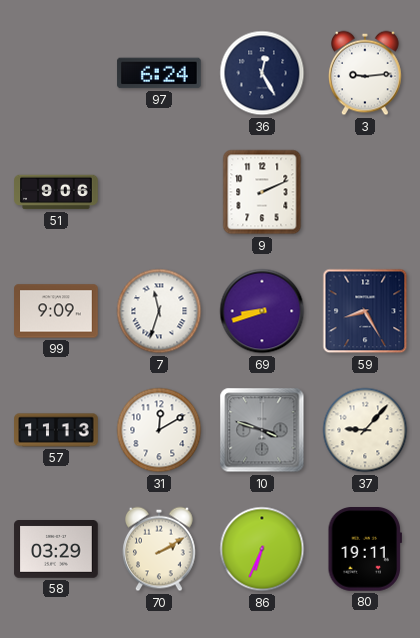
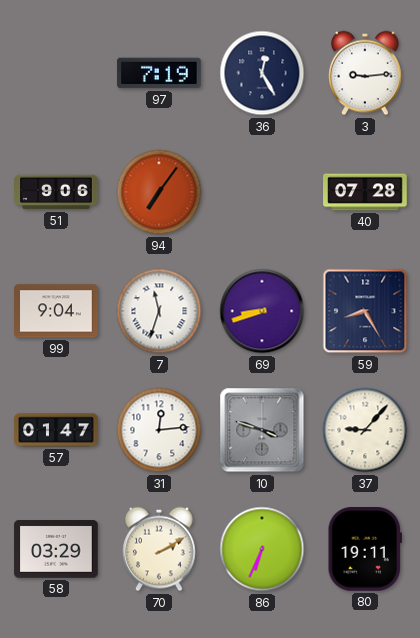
97: 6:24 -> 7:19
94: none -> 7:06
9: 2:11 -> none
40: none -> 07:28
99: 9:09 -> 9:04
57: 11:13 -> 01:47
31: 12:10 -> 12:14
